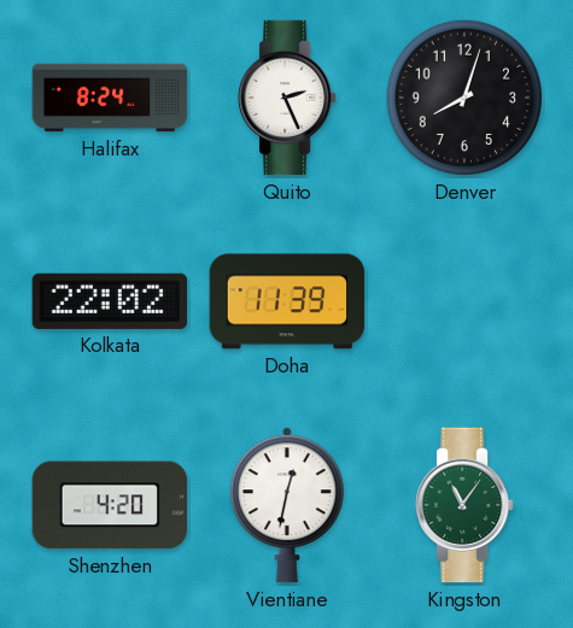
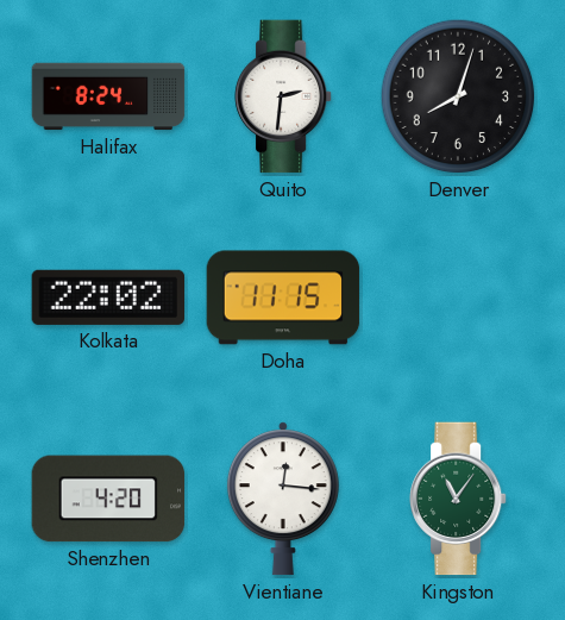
Quito: 2:26 -> 2:31
Doha: 11:39 -> 11:15
Vientiane: 12:32 -> 12:16
